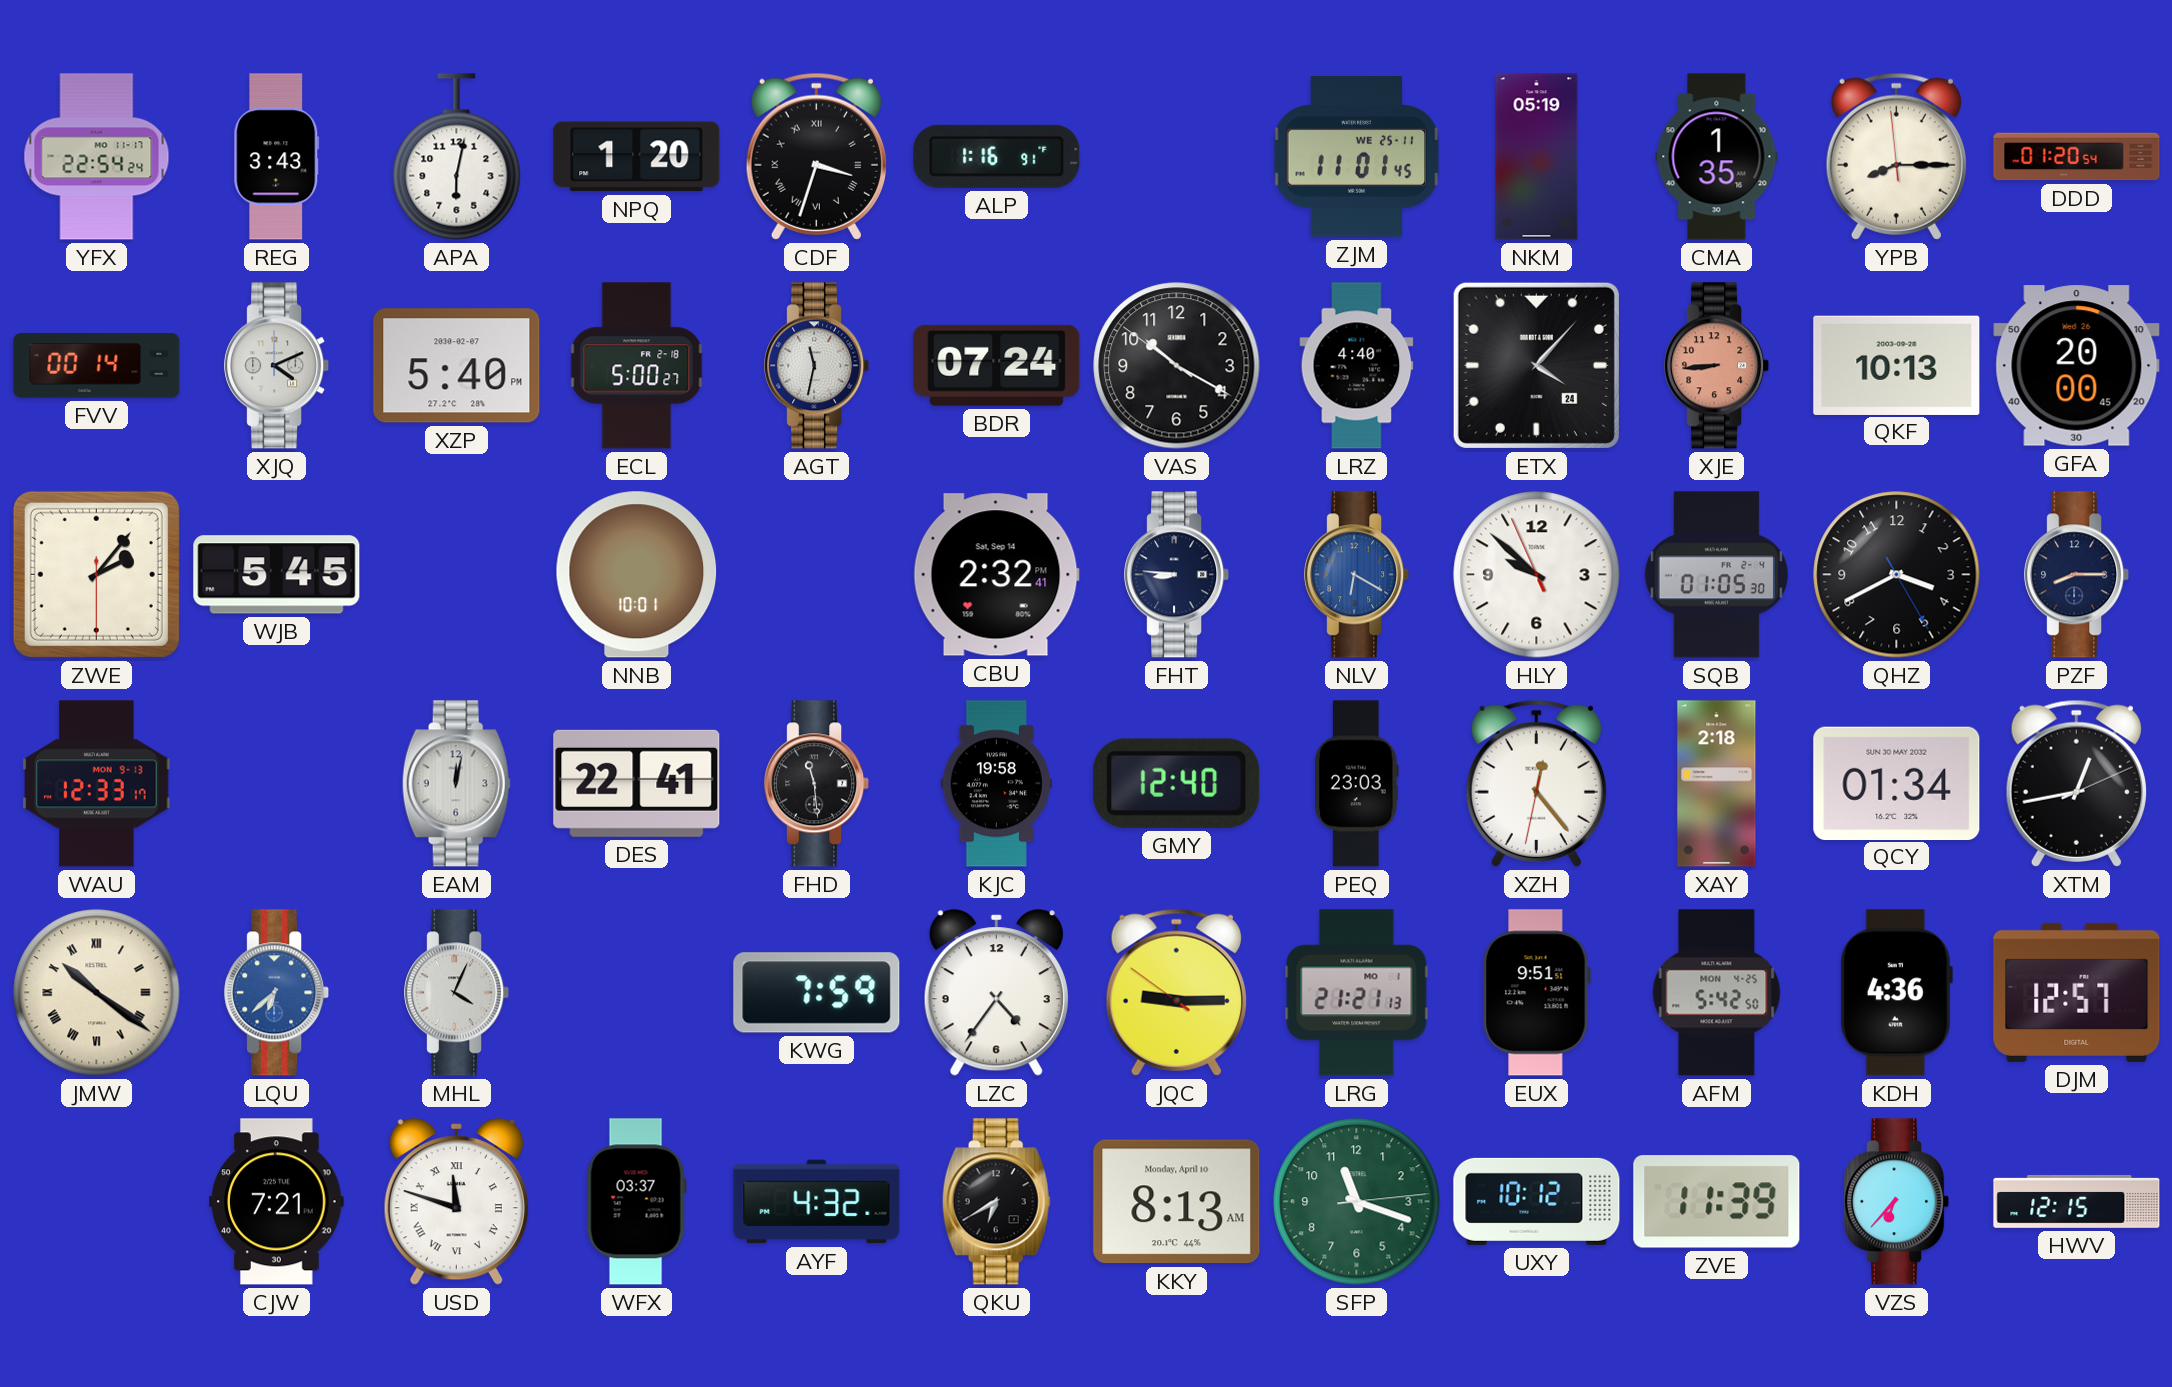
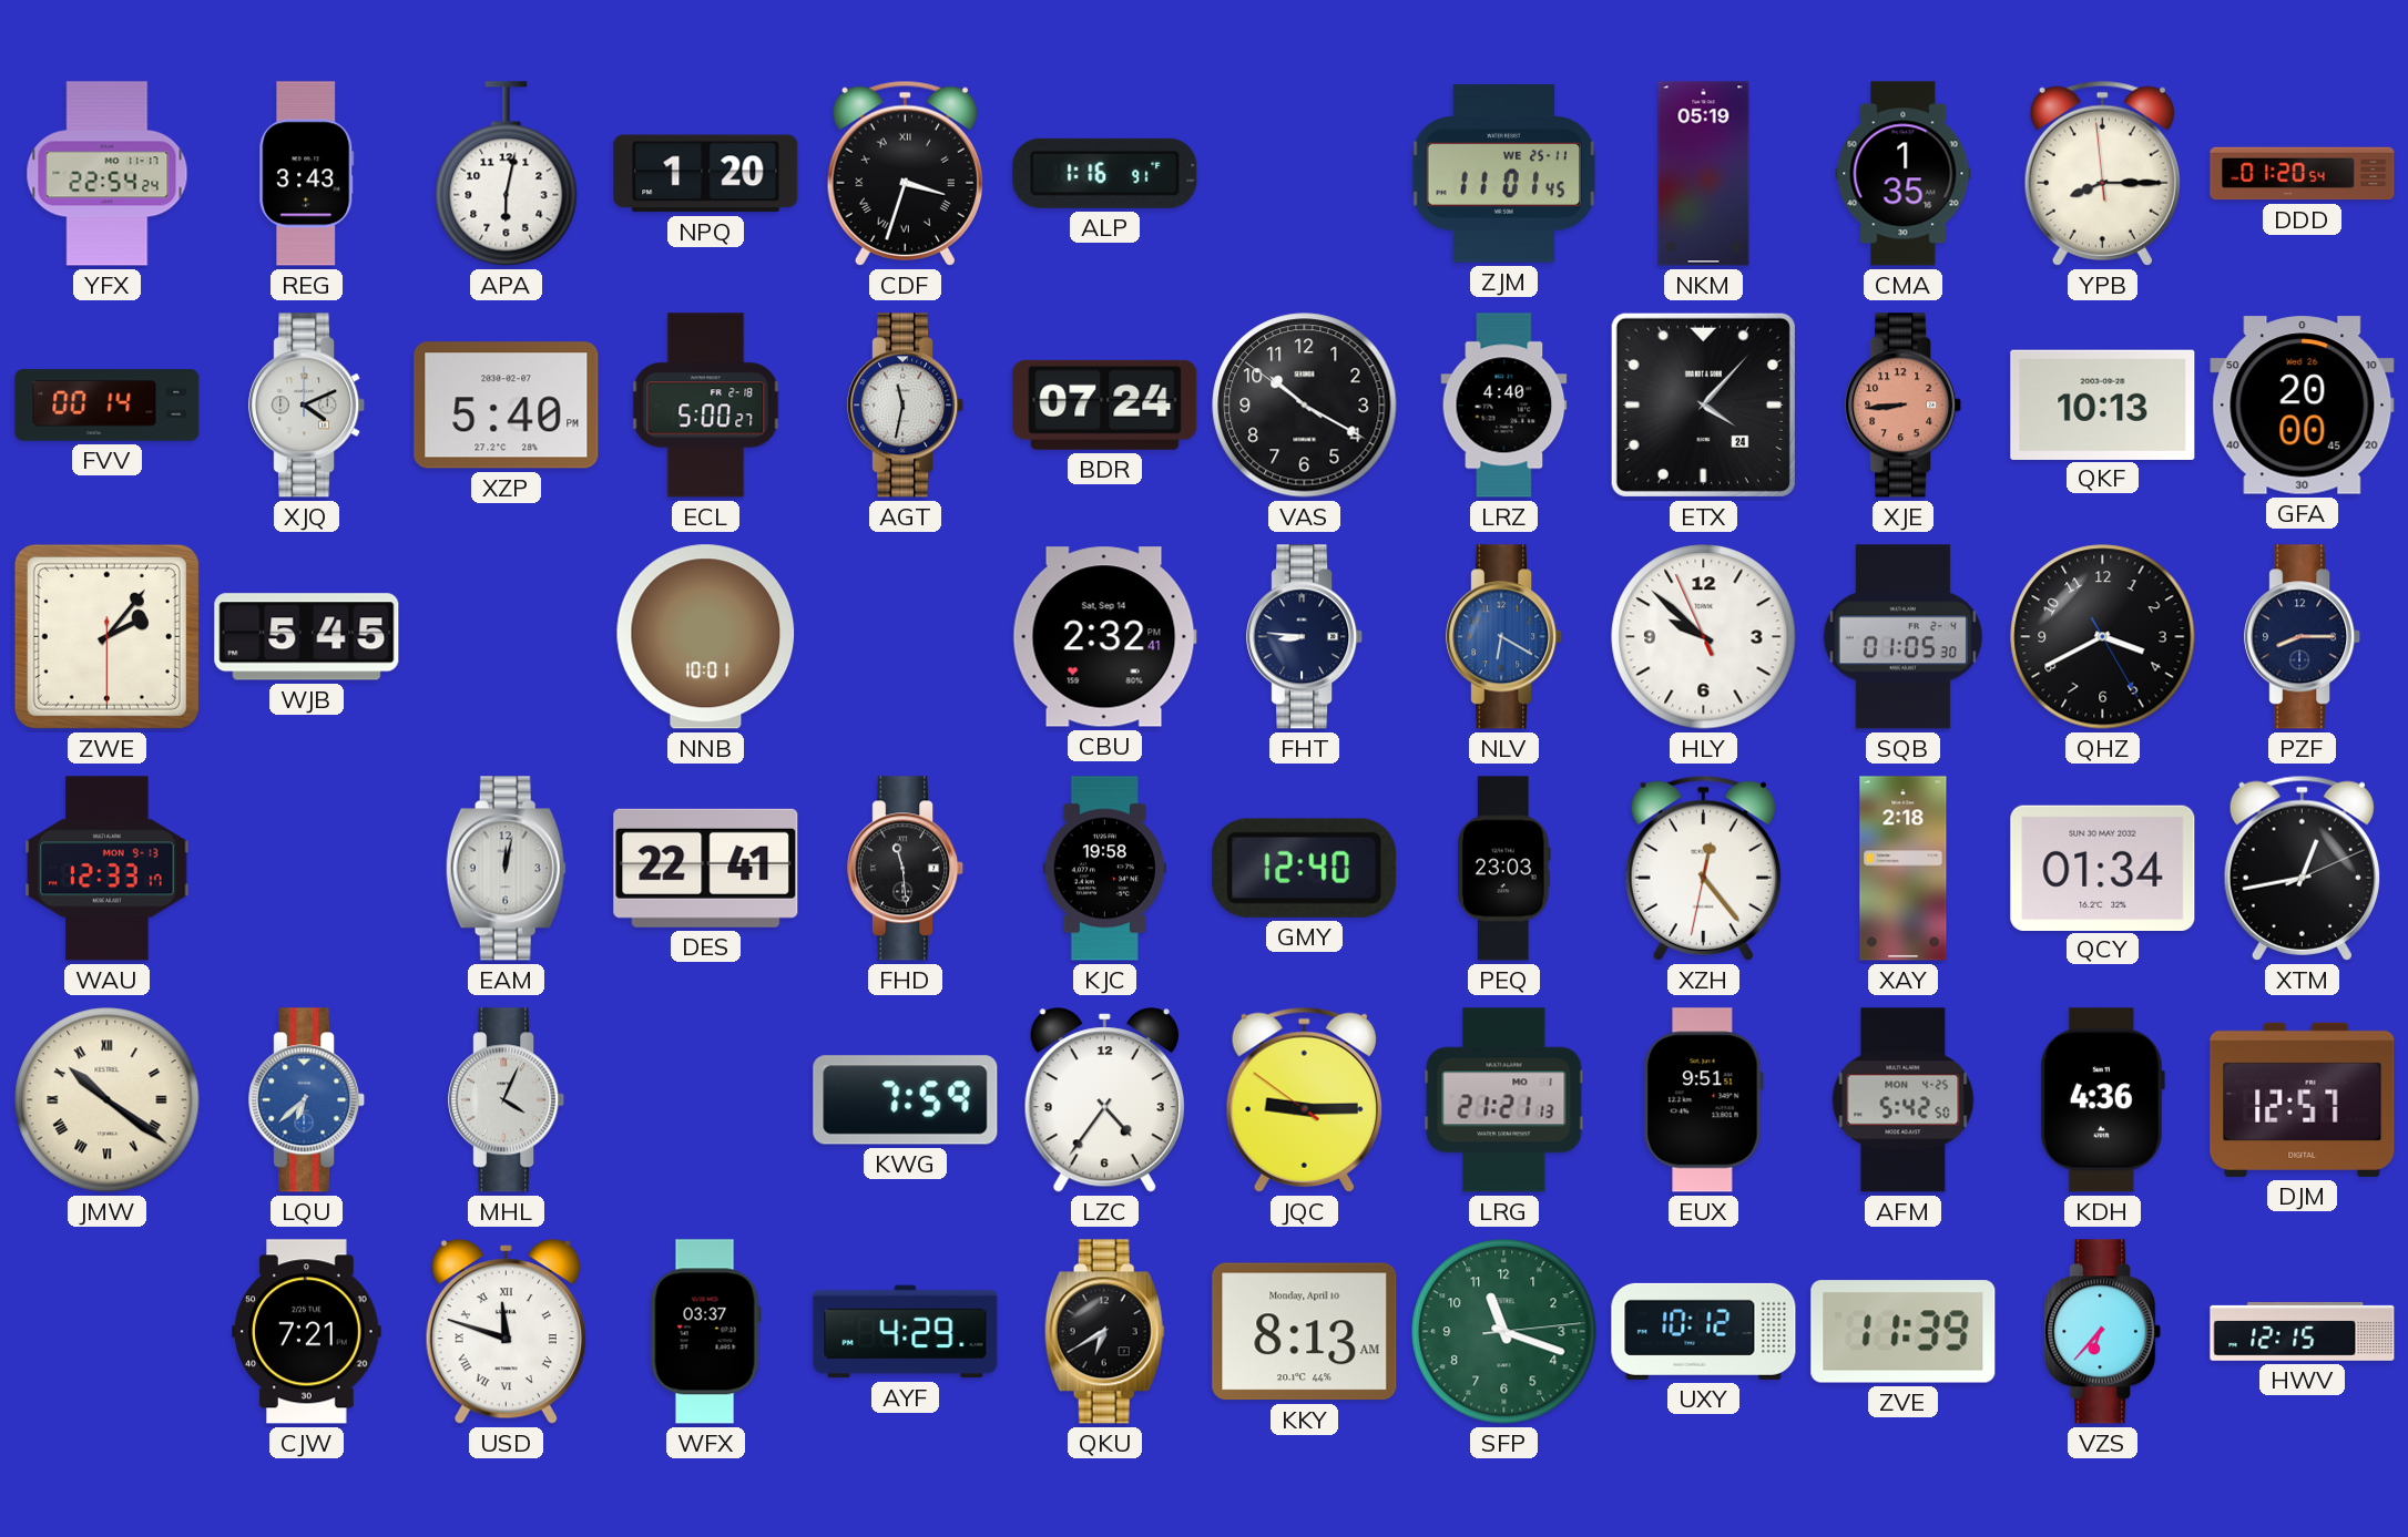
AYF: 4:32 -> 4:29
